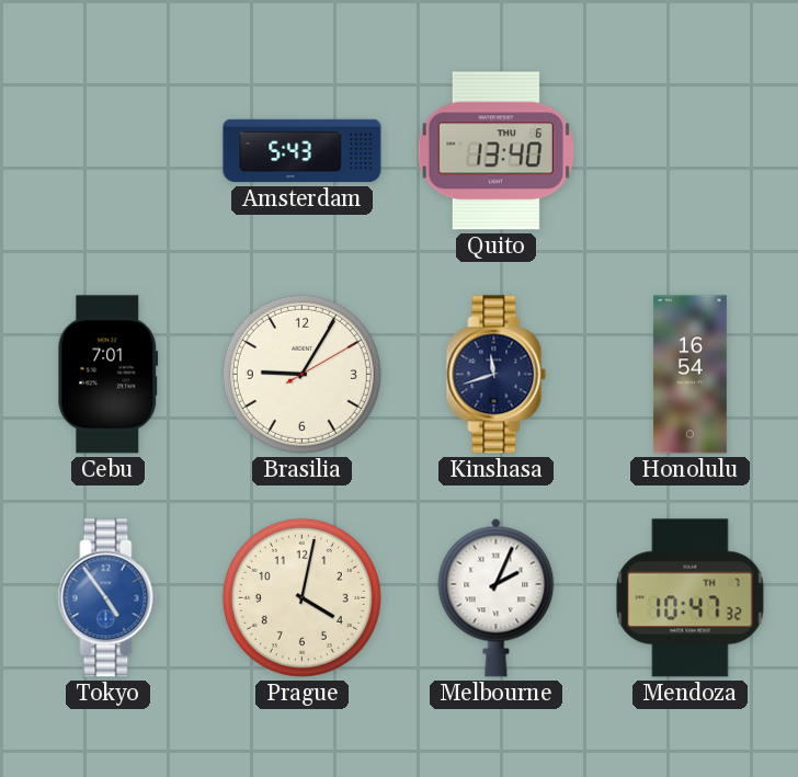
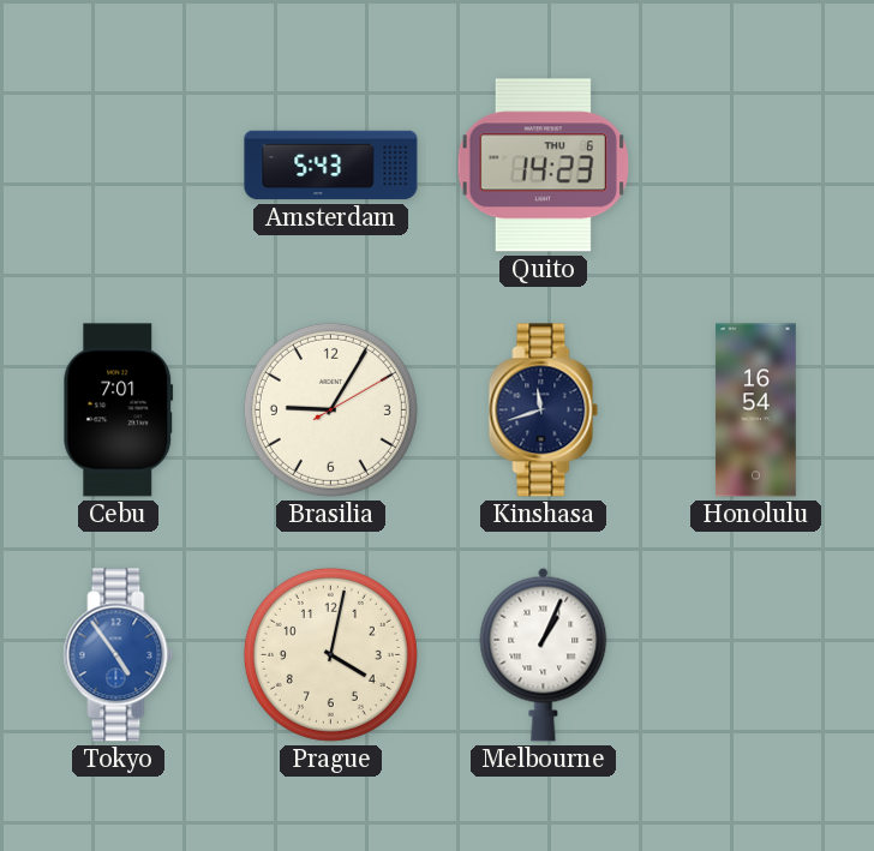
Quito: 13:40 -> 14:23
Melbourne: 2:04 -> 1:04
Mendoza: 10:47 -> none
